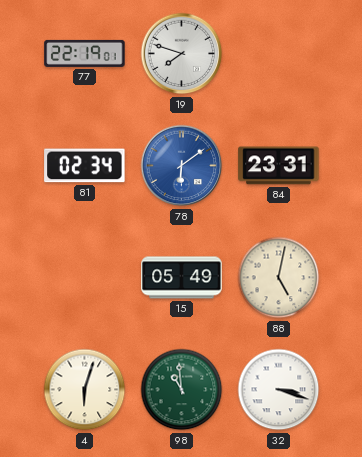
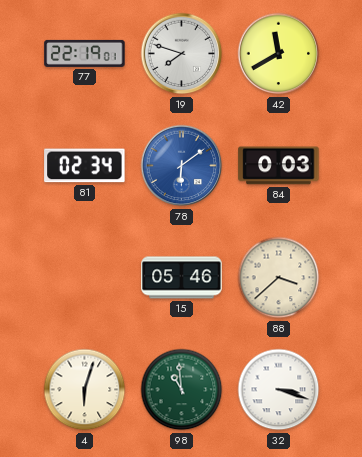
42: none -> 11:40
84: 23:31 -> 0:03
15: 05:49 -> 05:46
88: 5:02 -> 3:38
